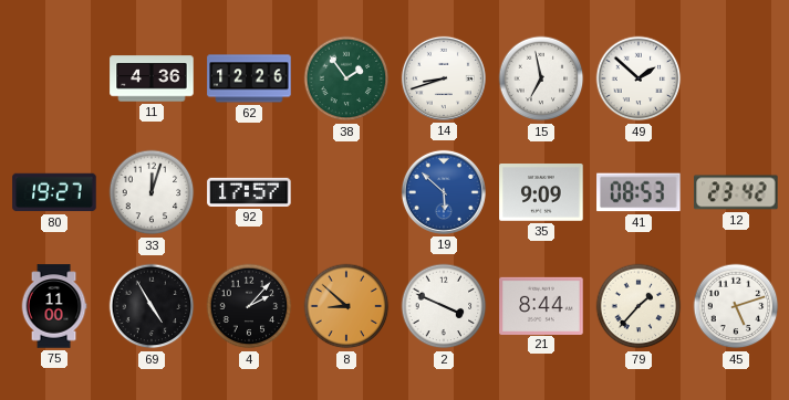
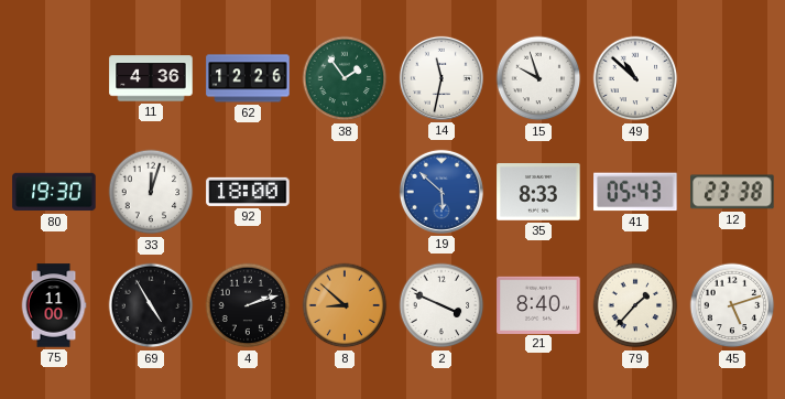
14: 8:42 -> 11:32
15: 6:58 -> 9:57
49: 1:52 -> 10:52
80: 19:27 -> 19:30
92: 17:57 -> 18:00
35: 9:09 -> 8:33
41: 08:53 -> 05:43
12: 23:42 -> 23:38
4: 2:07 -> 2:12
21: 8:44 -> 8:40
